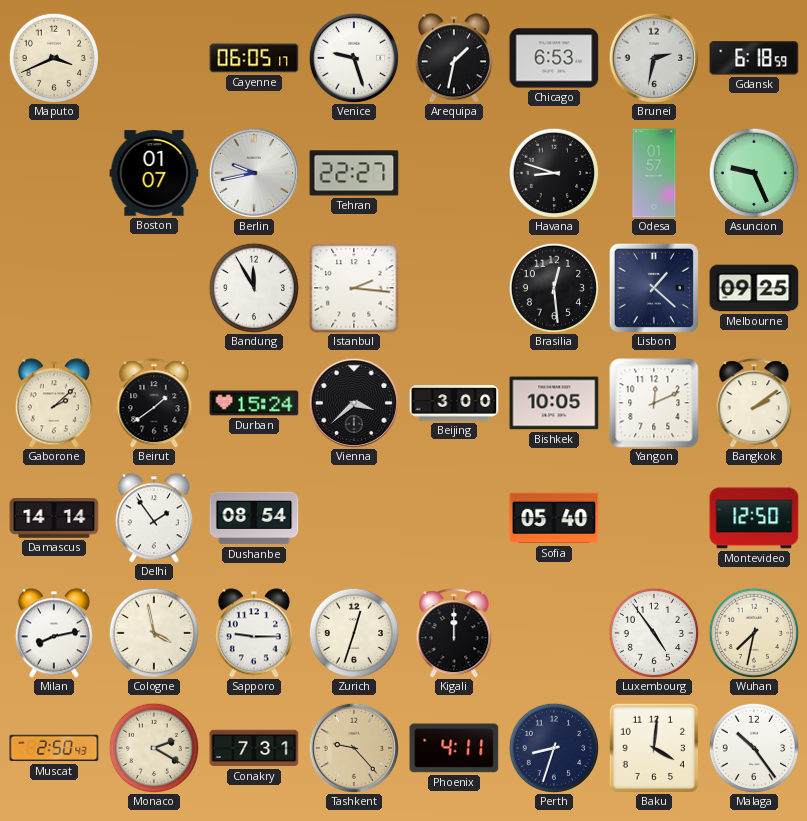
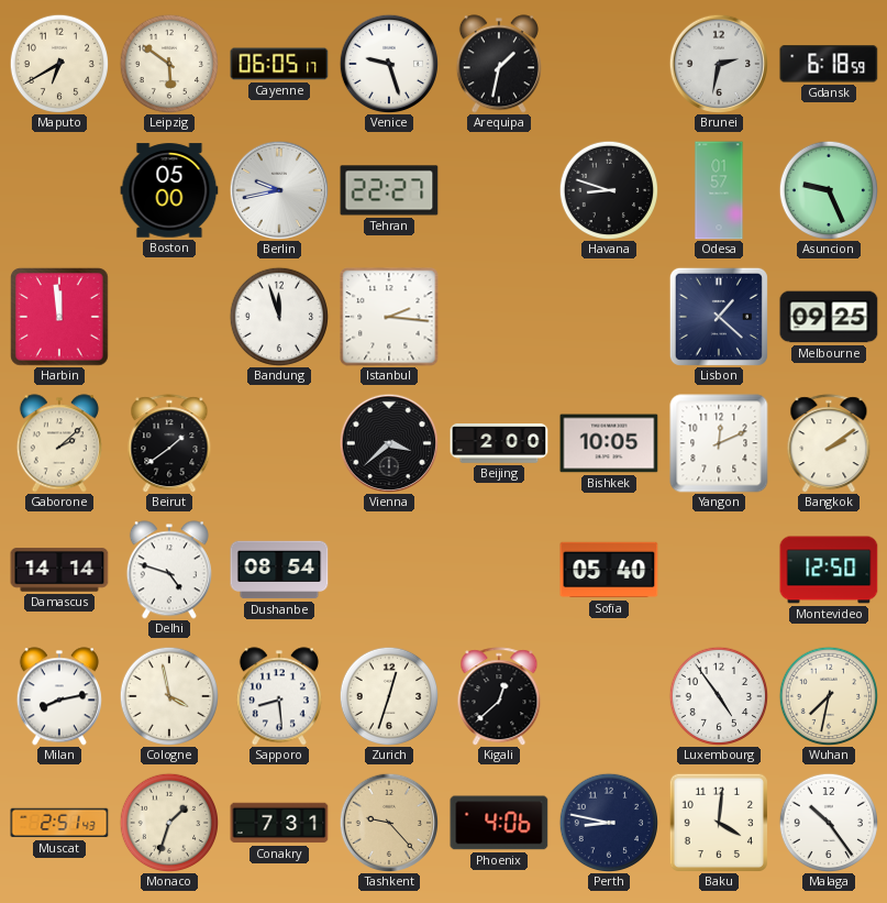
Maputo: 3:41 -> 6:40
Leipzig: none -> 5:51
Chicago: 6:53 -> none
Boston: 01:07 -> 05:00
Harbin: none -> 11:59
Bandung: 11:55 -> 11:57
Brasilia: 12:29 -> none
Durban: 15:24 -> none
Beijing: 3:00 -> 2:00
Delhi: 1:54 -> 4:48
Sapporo: 9:15 -> 8:29
Kigali: 12:00 -> 12:38
Muscat: 2:50 -> 2:51
Monaco: 2:20 -> 1:33
Phoenix: 4:11 -> 4:06
Perth: 8:33 -> 8:47
